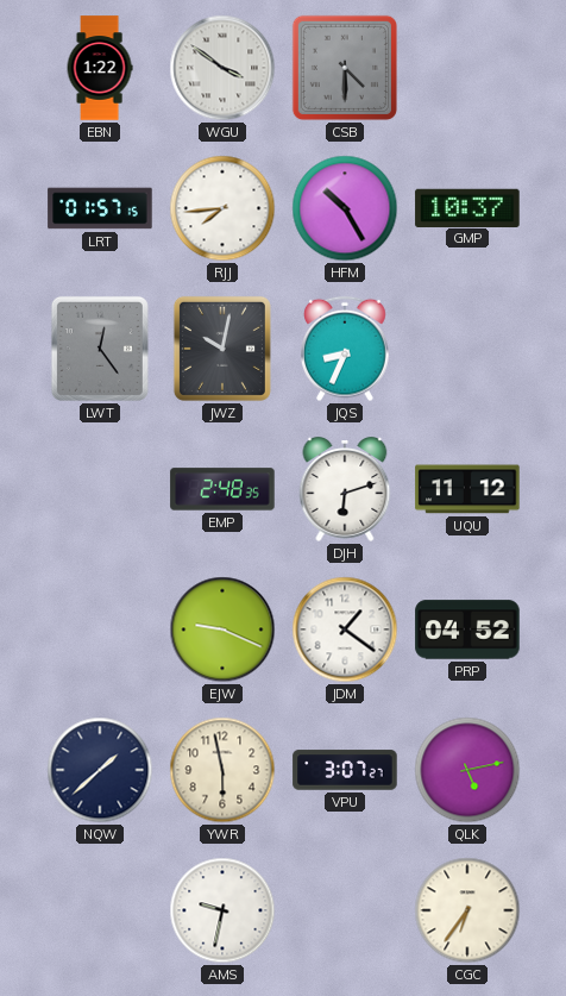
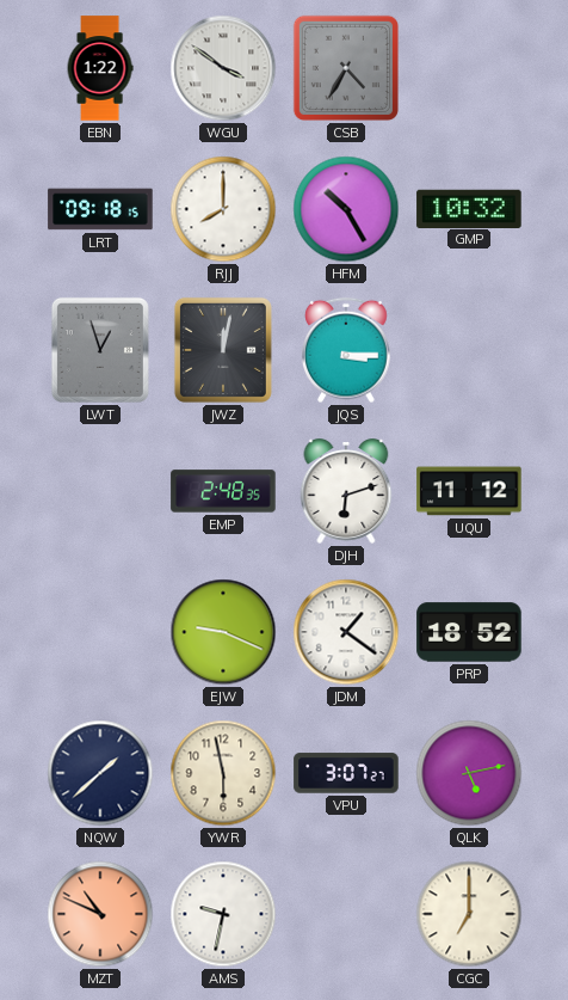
CSB: 4:30 -> 4:35
LRT: 01:57 -> 09:18
RJJ: 7:44 -> 8:00
GMP: 10:37 -> 10:32
LWT: 12:24 -> 12:57
JWZ: 10:02 -> 12:02
JQS: 8:34 -> 3:15
PRP: 04:52 -> 18:52
MZT: none -> 10:49
CGC: 6:36 -> 7:00
